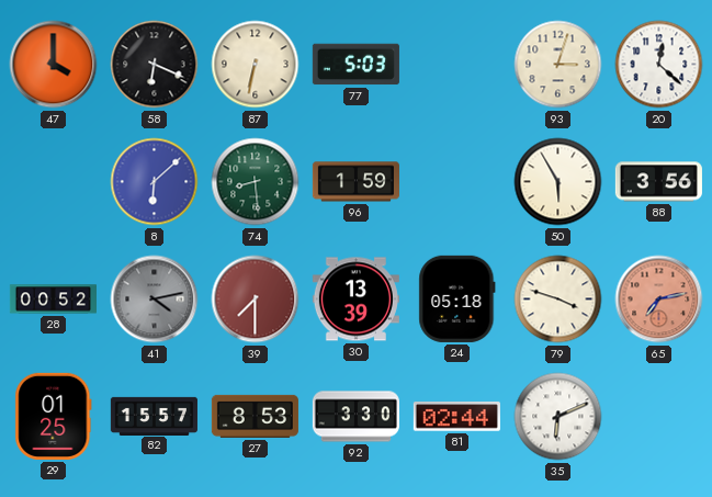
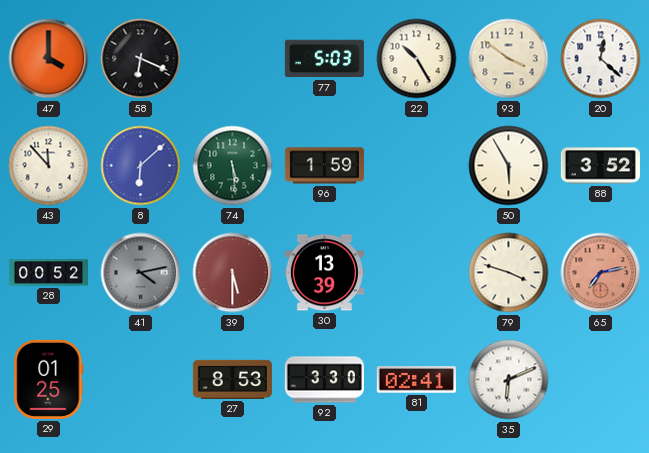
87: 6:32 -> none
22: none -> 10:25
93: 3:03 -> 3:51
43: none -> 11:53
74: 8:29 -> 5:29
88: 3:56 -> 3:52
39: 7:30 -> 5:30
24: 05:18 -> none
82: 15:57 -> none
81: 02:44 -> 02:41
